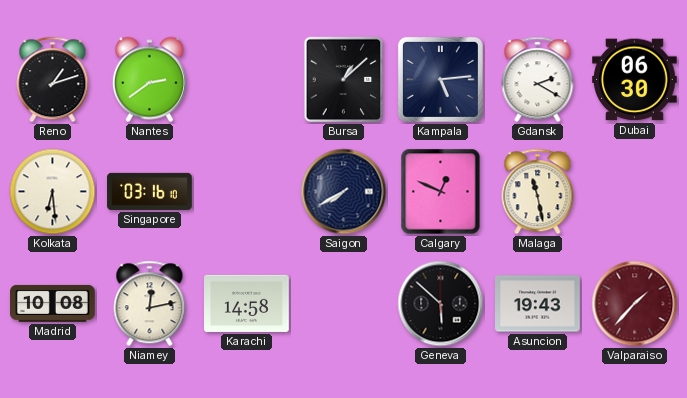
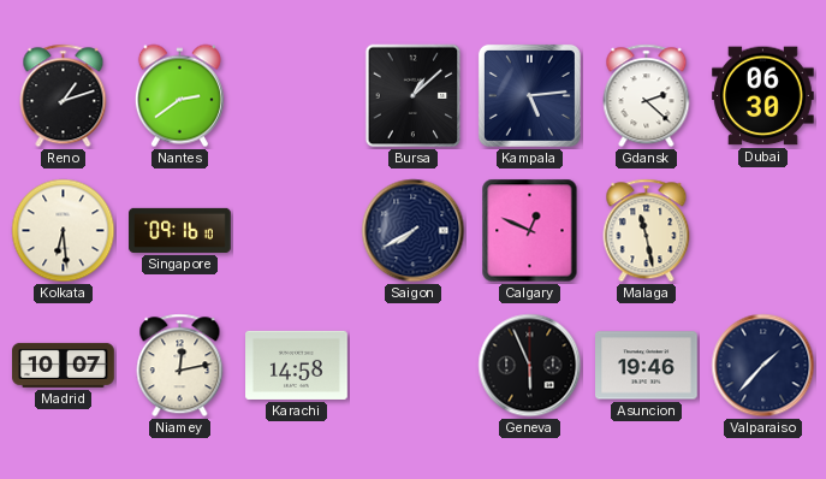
Gdansk: 2:20 -> 2:22
Singapore: 03:16 -> 09:16
Madrid: 10:08 -> 10:07
Geneva: 5:52 -> 5:56
Asuncion: 19:43 -> 19:46
Valparaiso dial: burgundy -> navy
